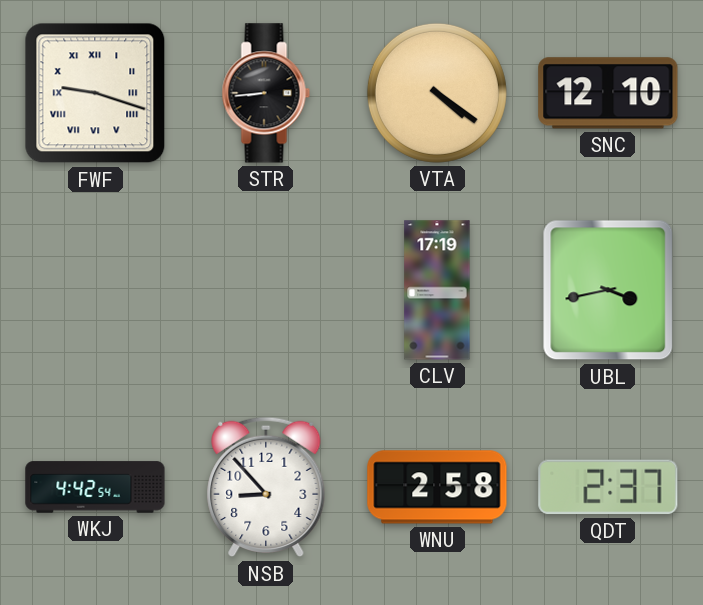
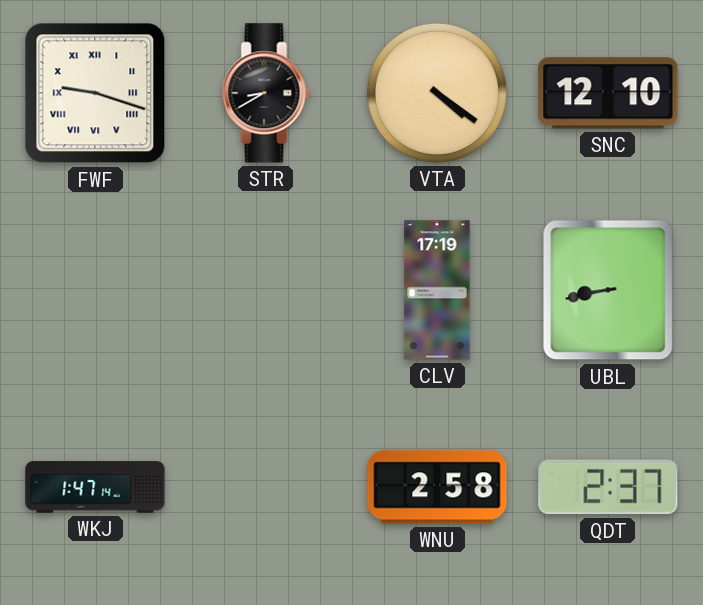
STR: 8:44 -> 8:40
UBL: 3:43 -> 8:43
WKJ: 4:42 -> 1:47
NSB: 8:53 -> none
